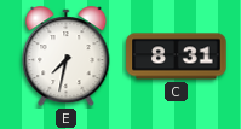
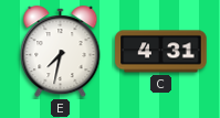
C: 8:31 -> 4:31
